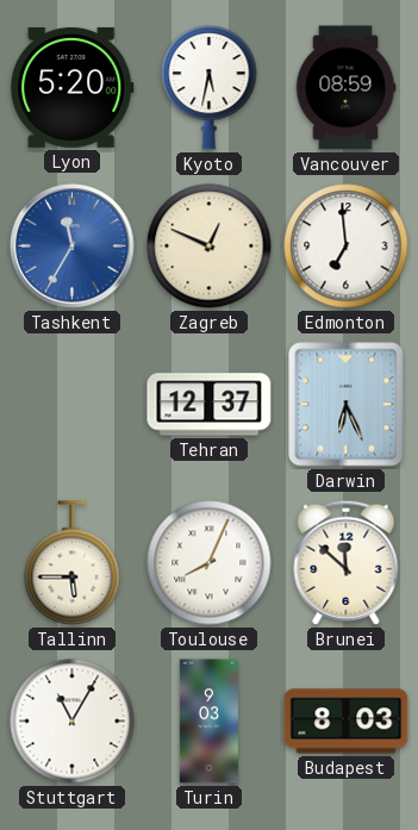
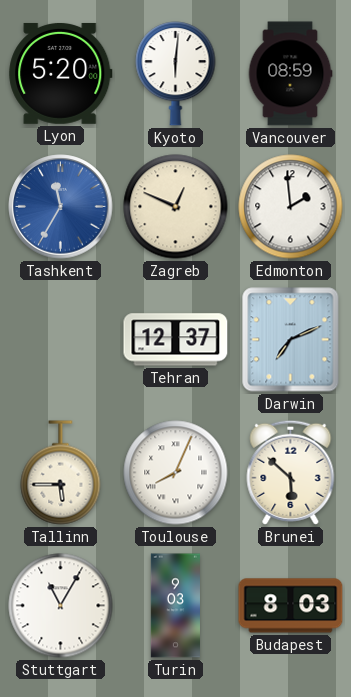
Kyoto: 5:32 -> 6:01
Edmonton: 6:59 -> 1:59
Darwin: 6:26 -> 7:11
Brunei: 11:52 -> 5:52
